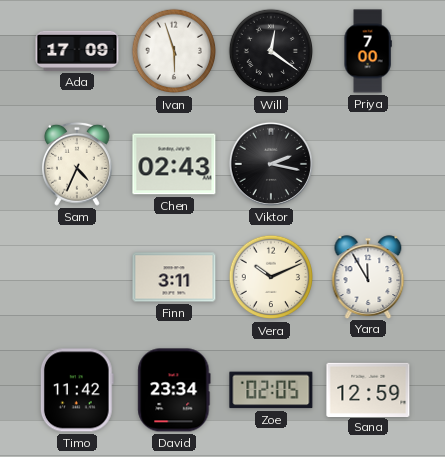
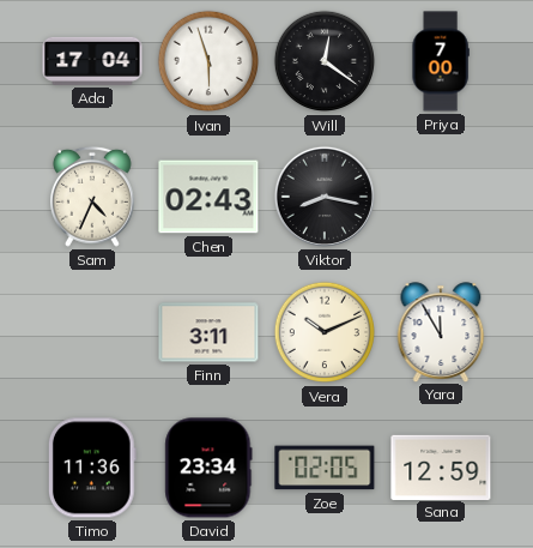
Ada: 17:09 -> 17:04
Viktor: 2:17 -> 8:17
Timo: 11:42 -> 11:36
